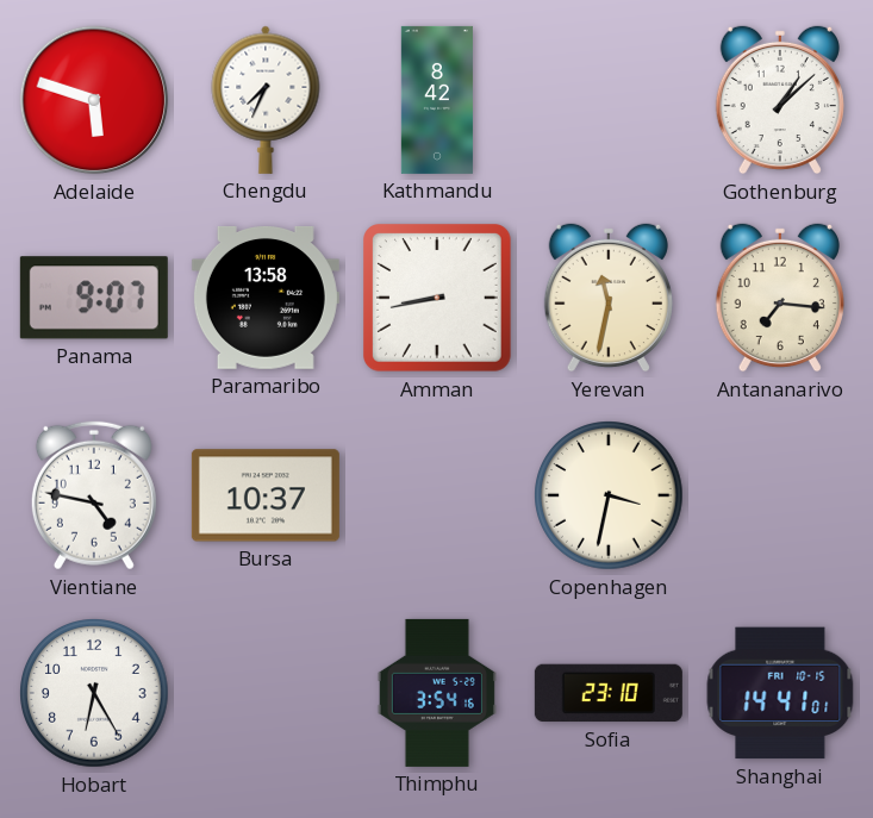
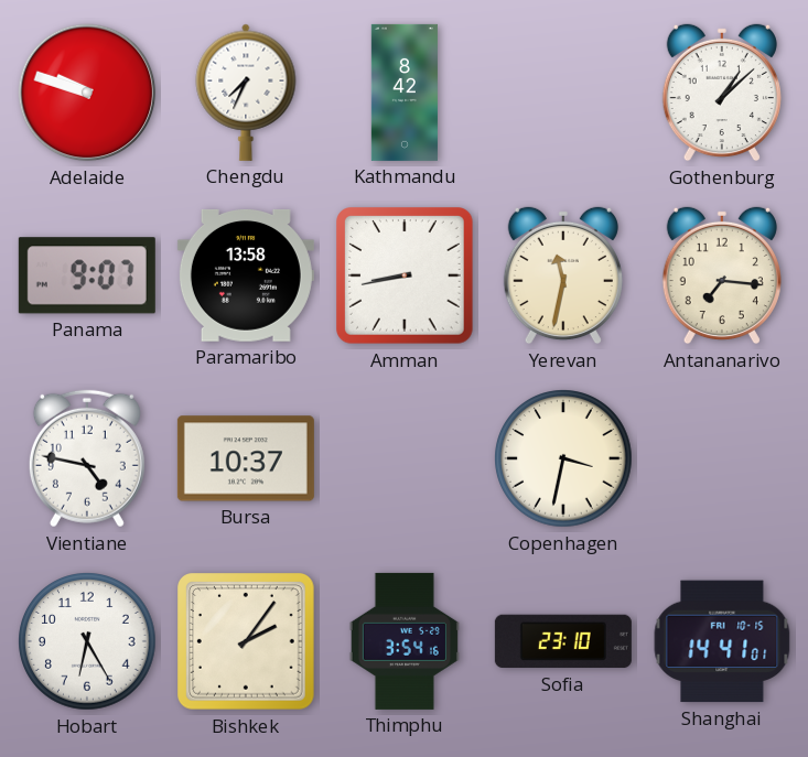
Adelaide: 5:48 -> 9:48
Bishkek: none -> 2:06
